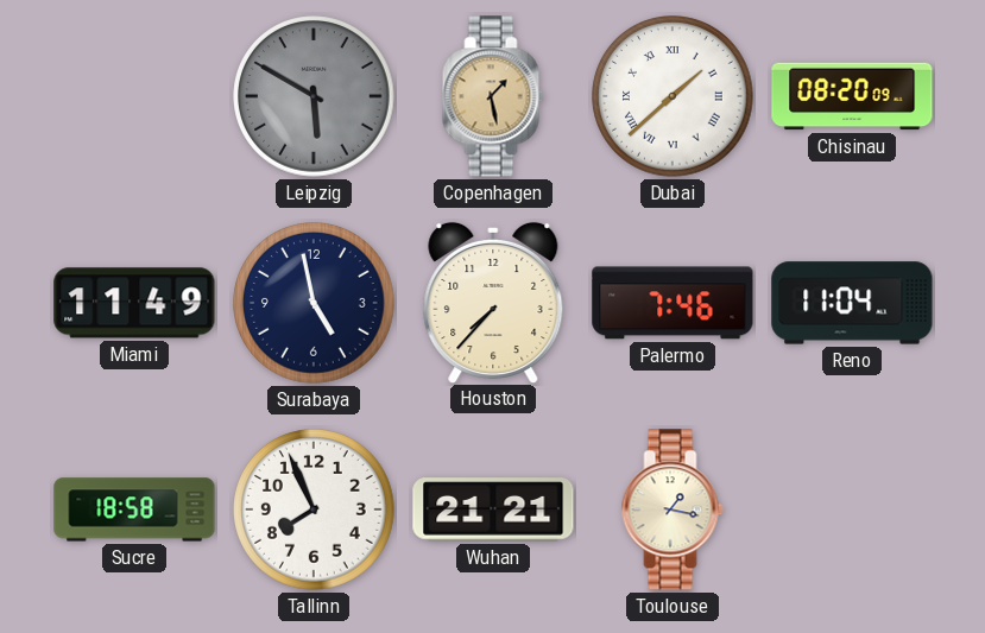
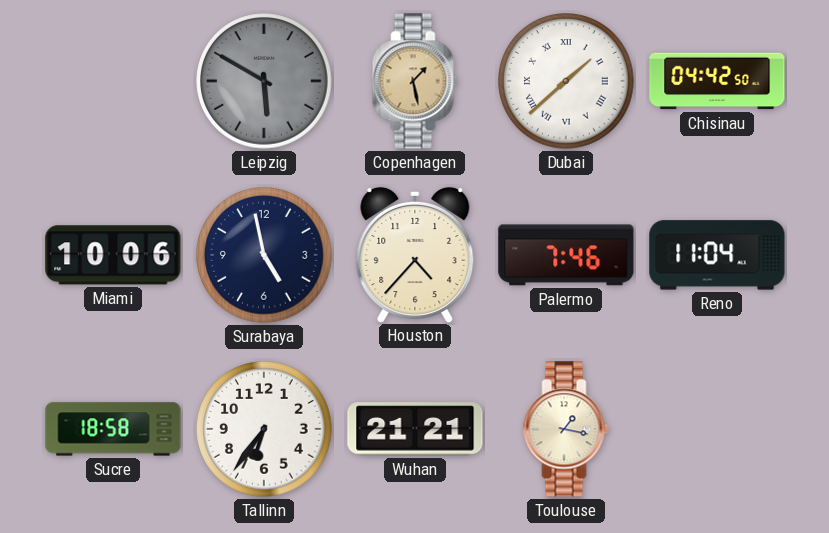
Chisinau: 08:20 -> 04:42
Miami: 11:49 -> 10:06
Houston: 7:37 -> 4:37
Tallinn: 7:56 -> 6:36
